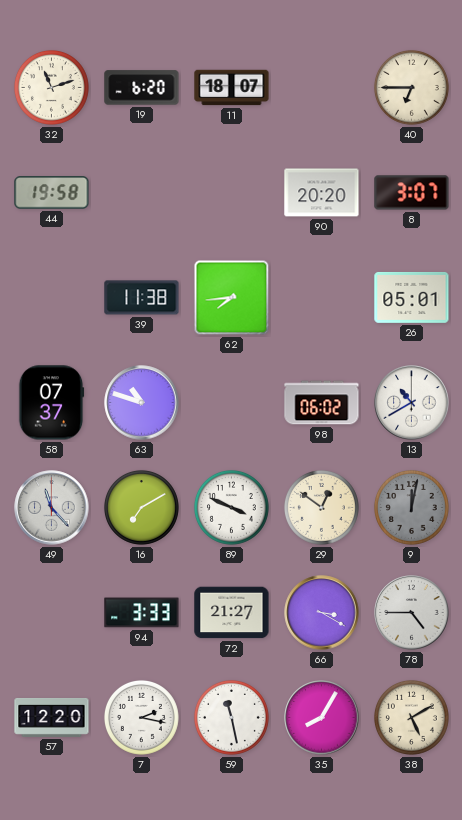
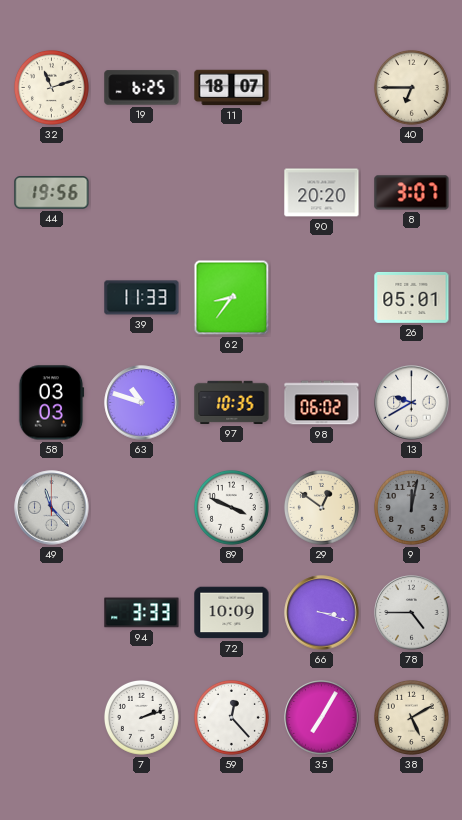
19: 6:20 -> 6:25
44: 19:58 -> 19:56
39: 11:38 -> 11:33
62: 7:44 -> 8:36
58: 07:37 -> 03:03
97: none -> 10:35
13: 10:40 -> 9:40
16: 7:10 -> none
72: 21:27 -> 10:09
66: 3:20 -> 3:18
57: 12:20 -> none
7: 2:17 -> 2:12
59: 11:28 -> 12:23
35: 8:05 -> 7:05
